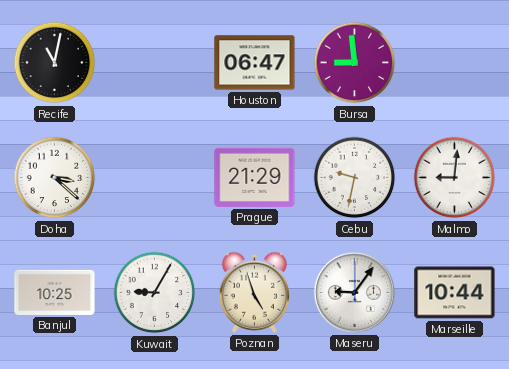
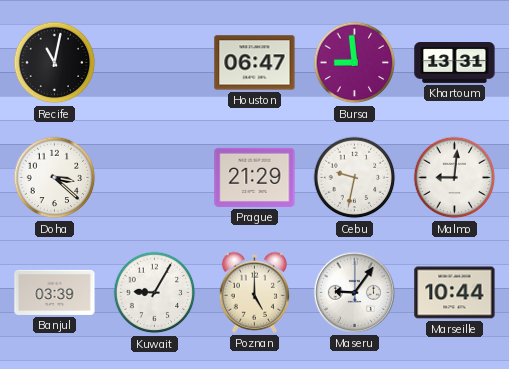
Khartoum: none -> 13:31
Banjul: 10:25 -> 03:39
Poznan: 4:57 -> 5:00
